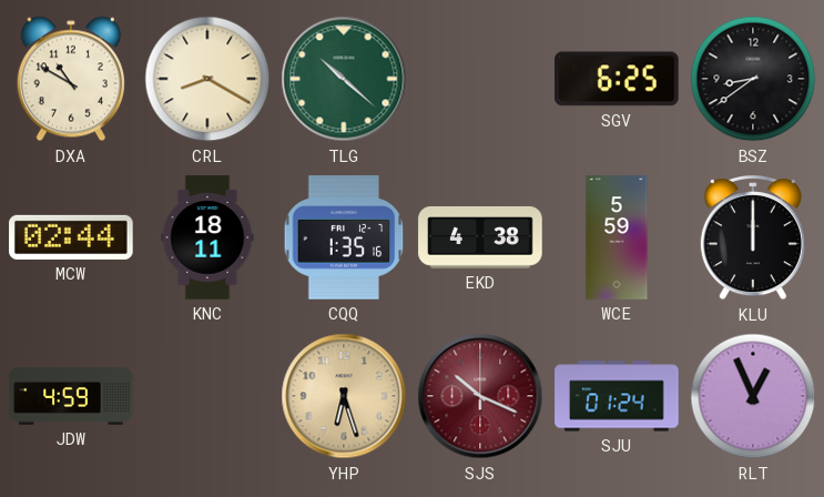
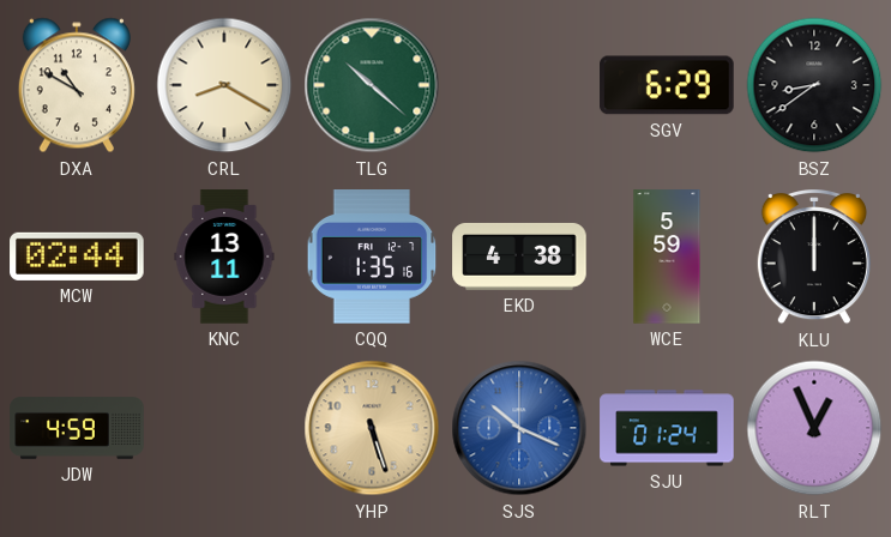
SGV: 6:25 -> 6:29
KNC: 18:11 -> 13:11
YHP: 6:27 -> 5:27
SJS dial: burgundy -> blue
